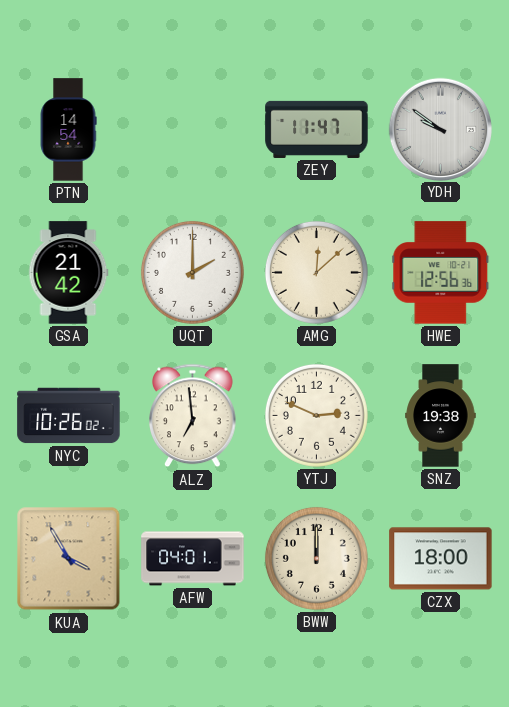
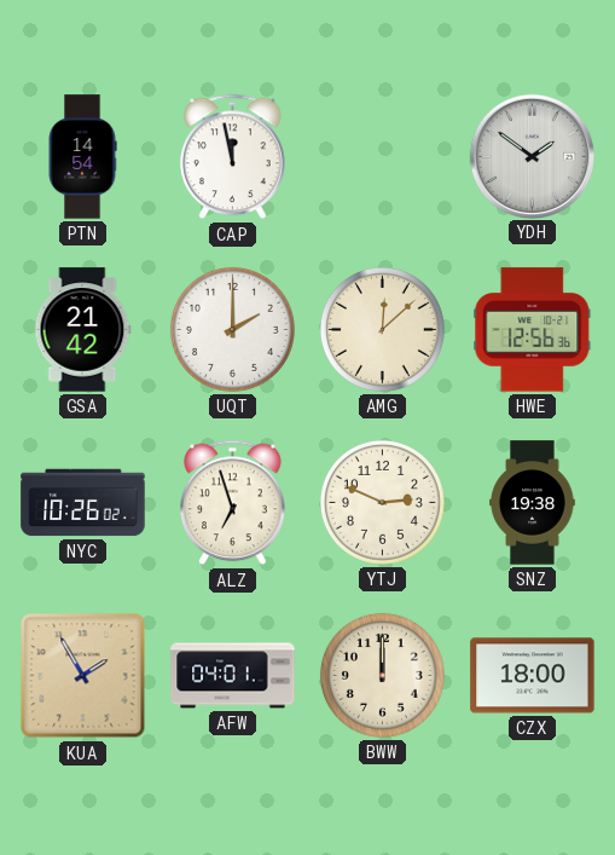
CAP: none -> 11:58
ZEY: 11:47 -> none
YDH: 9:51 -> 1:51
ALZ: 6:59 -> 6:57
KUA: 3:55 -> 1:55
